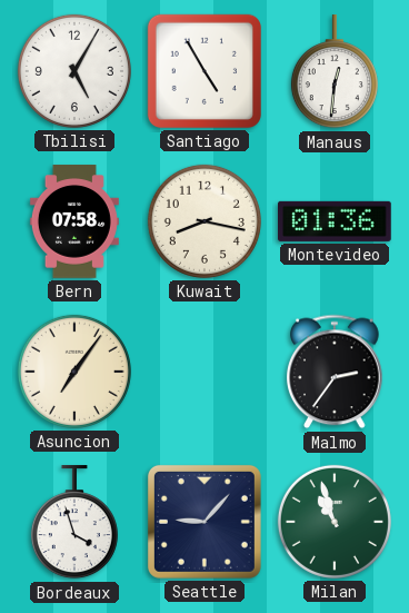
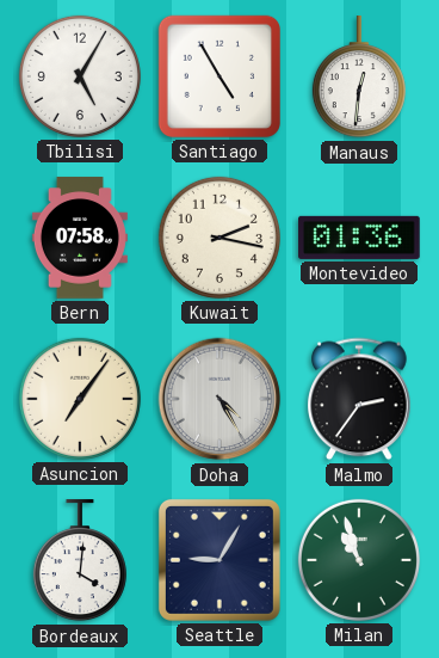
Kuwait: 8:17 -> 2:17
Doha: none -> 4:25
Bordeaux: 3:57 -> 4:01
Seattle: 9:07 -> 9:05
